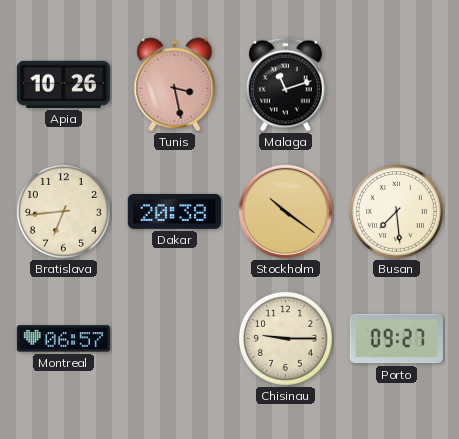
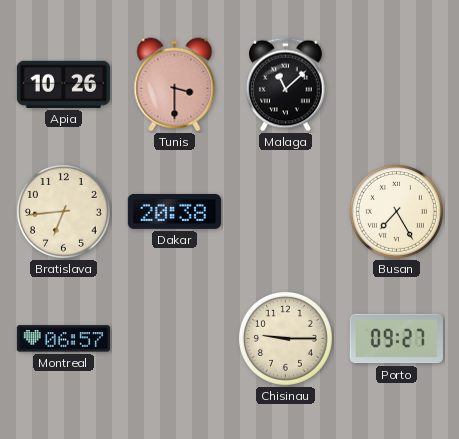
Tunis: 3:28 -> 3:30
Malaga: 11:12 -> 11:08
Stockholm: 10:21 -> none
Busan: 7:29 -> 7:25
